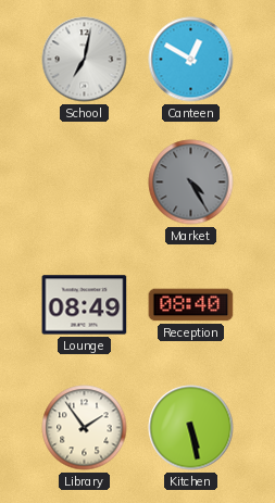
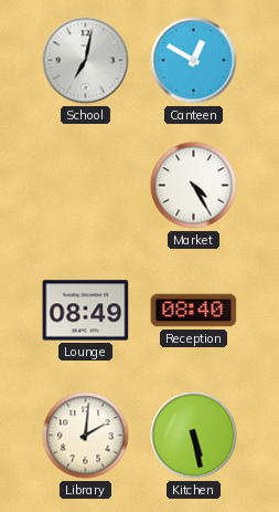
Market dial: grey -> white
Library: 1:54 -> 2:01
